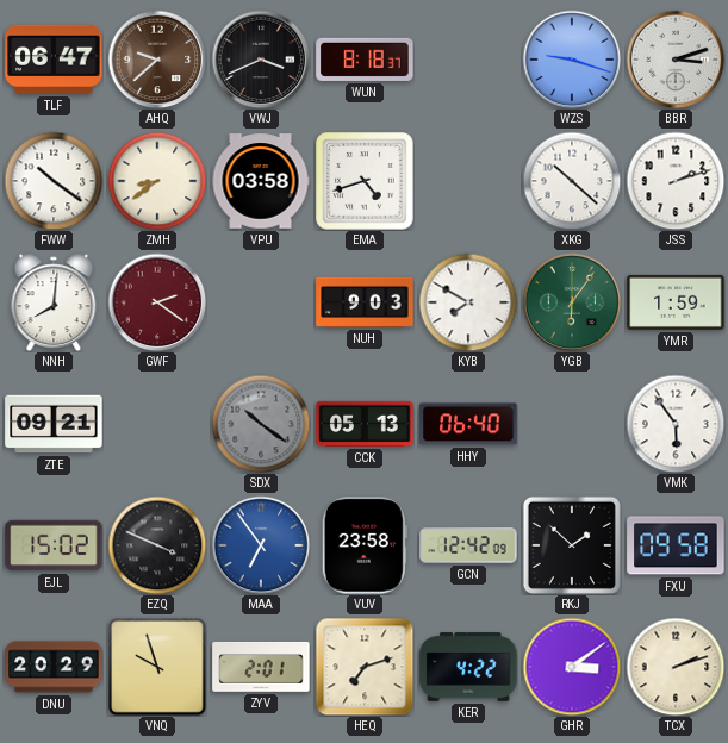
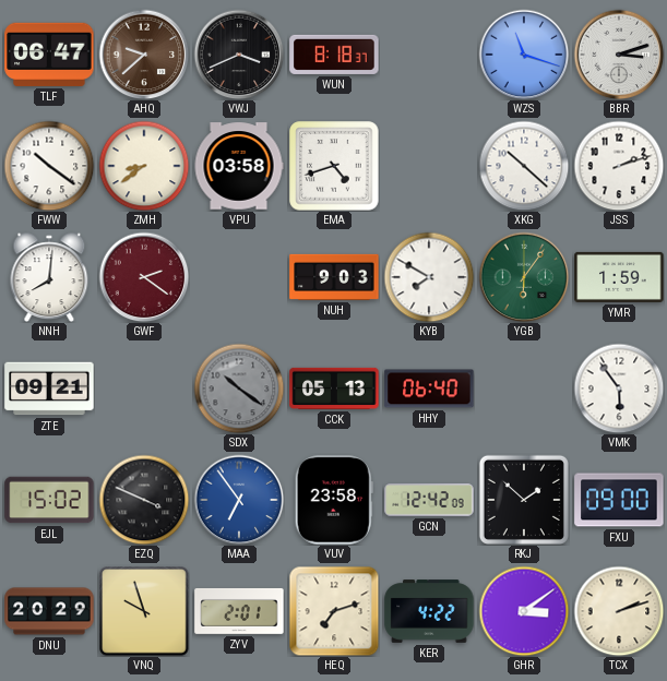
WZS: 9:18 -> 11:18
FXU: 09:58 -> 09:00
